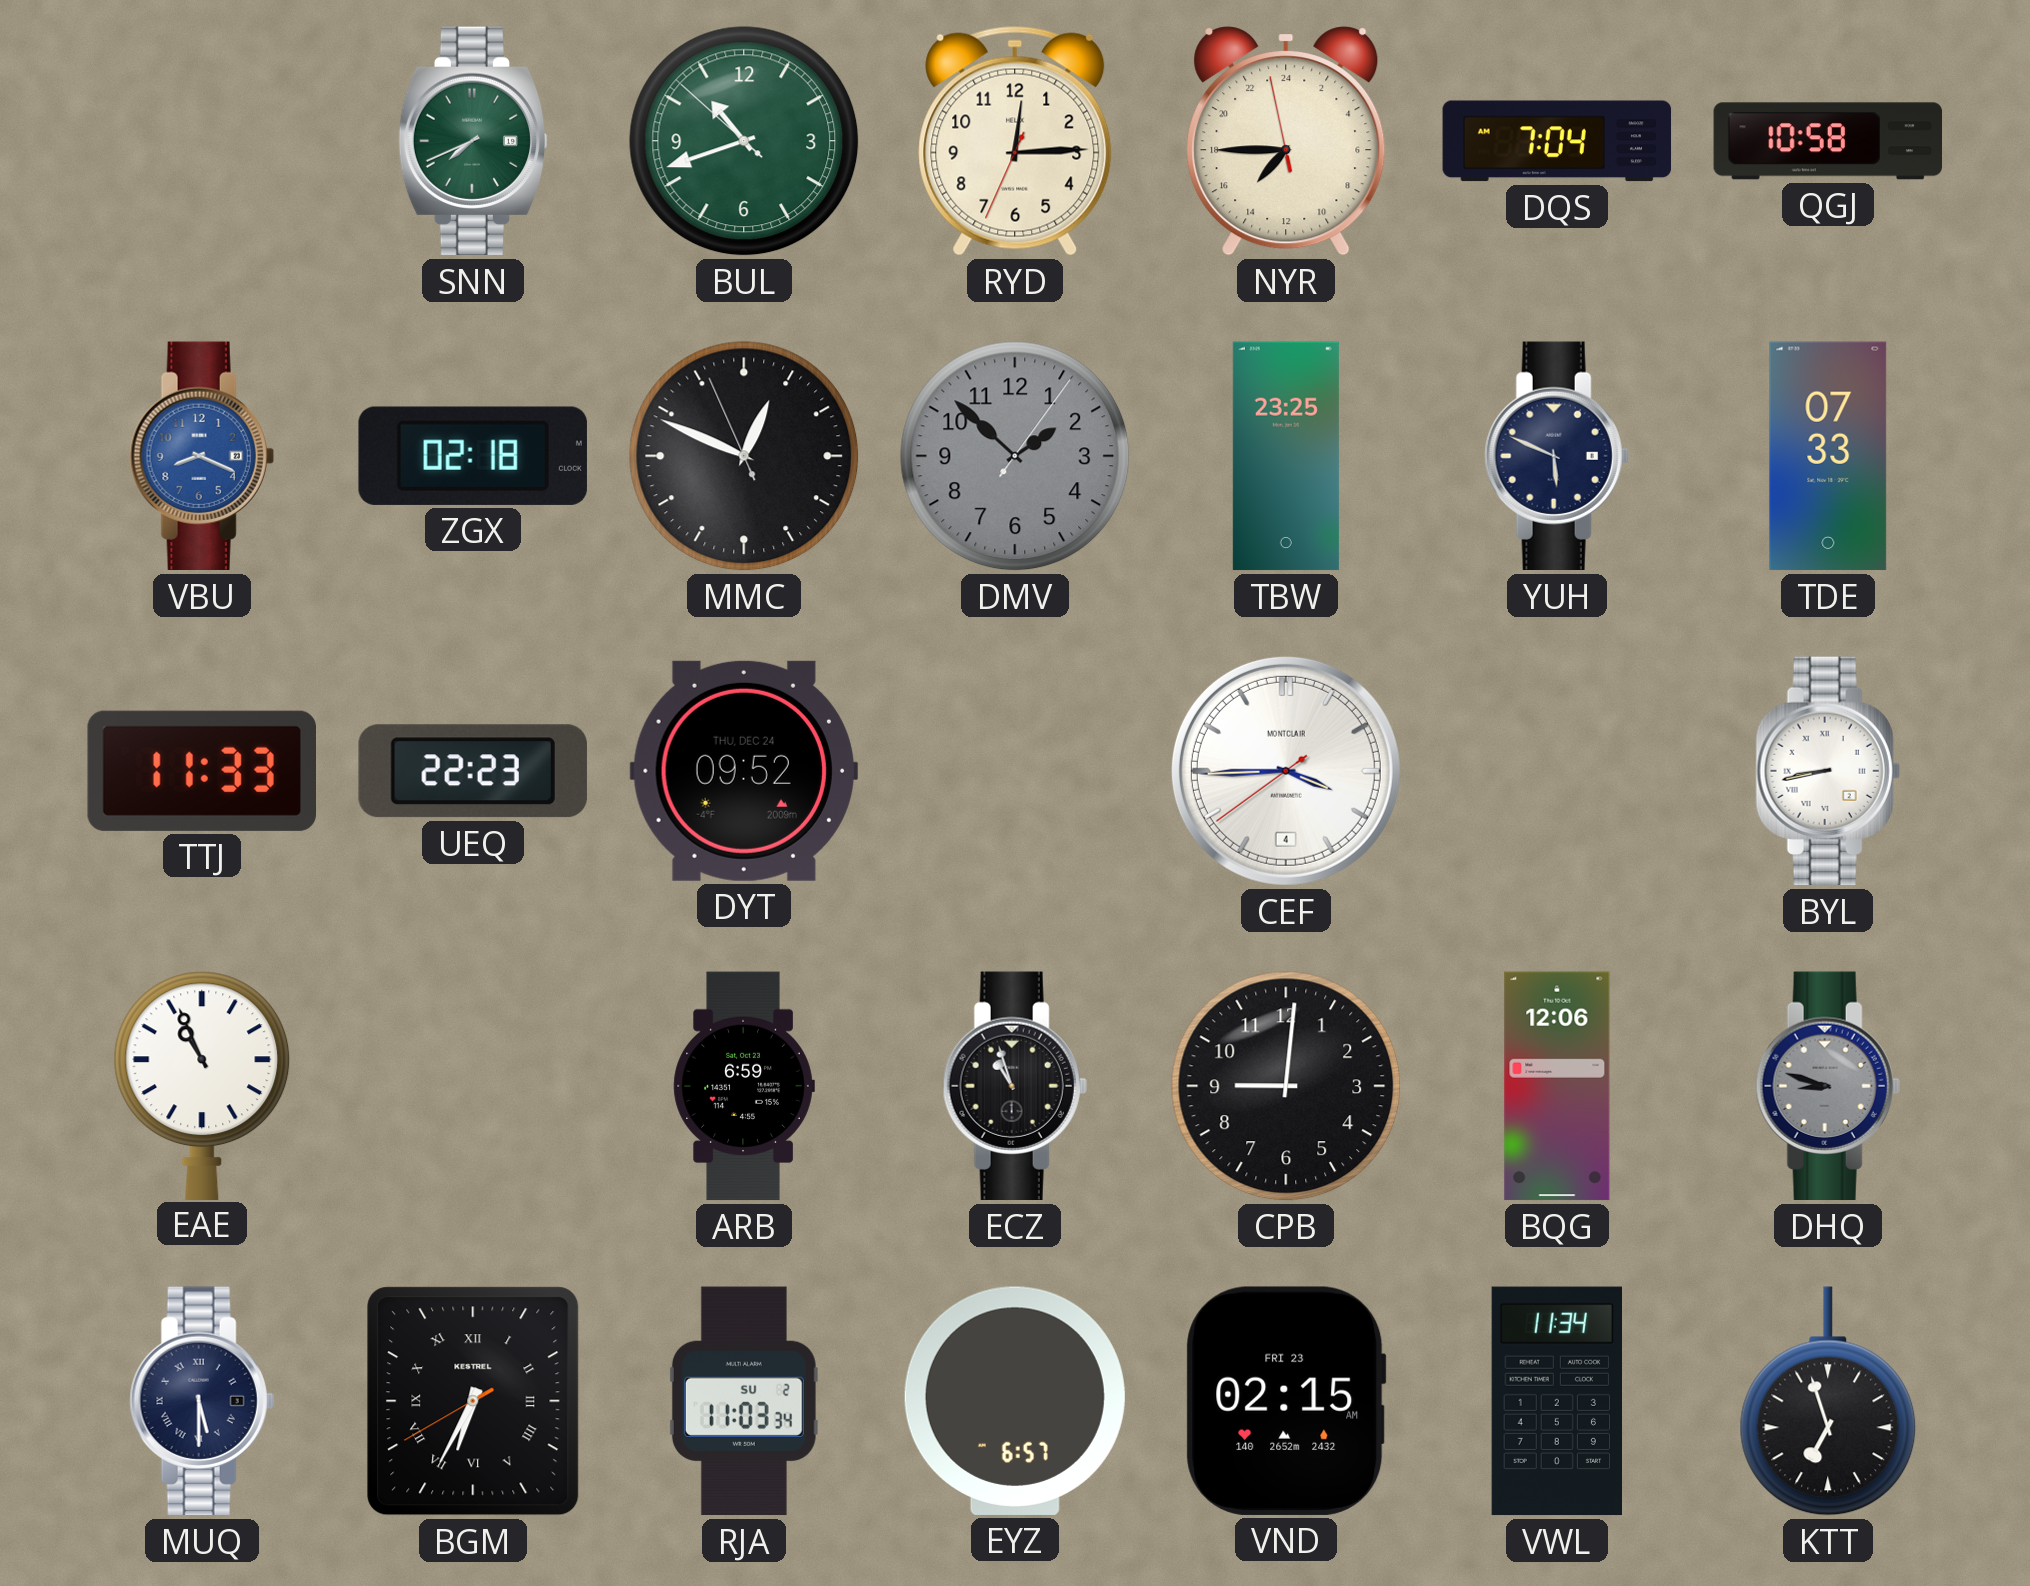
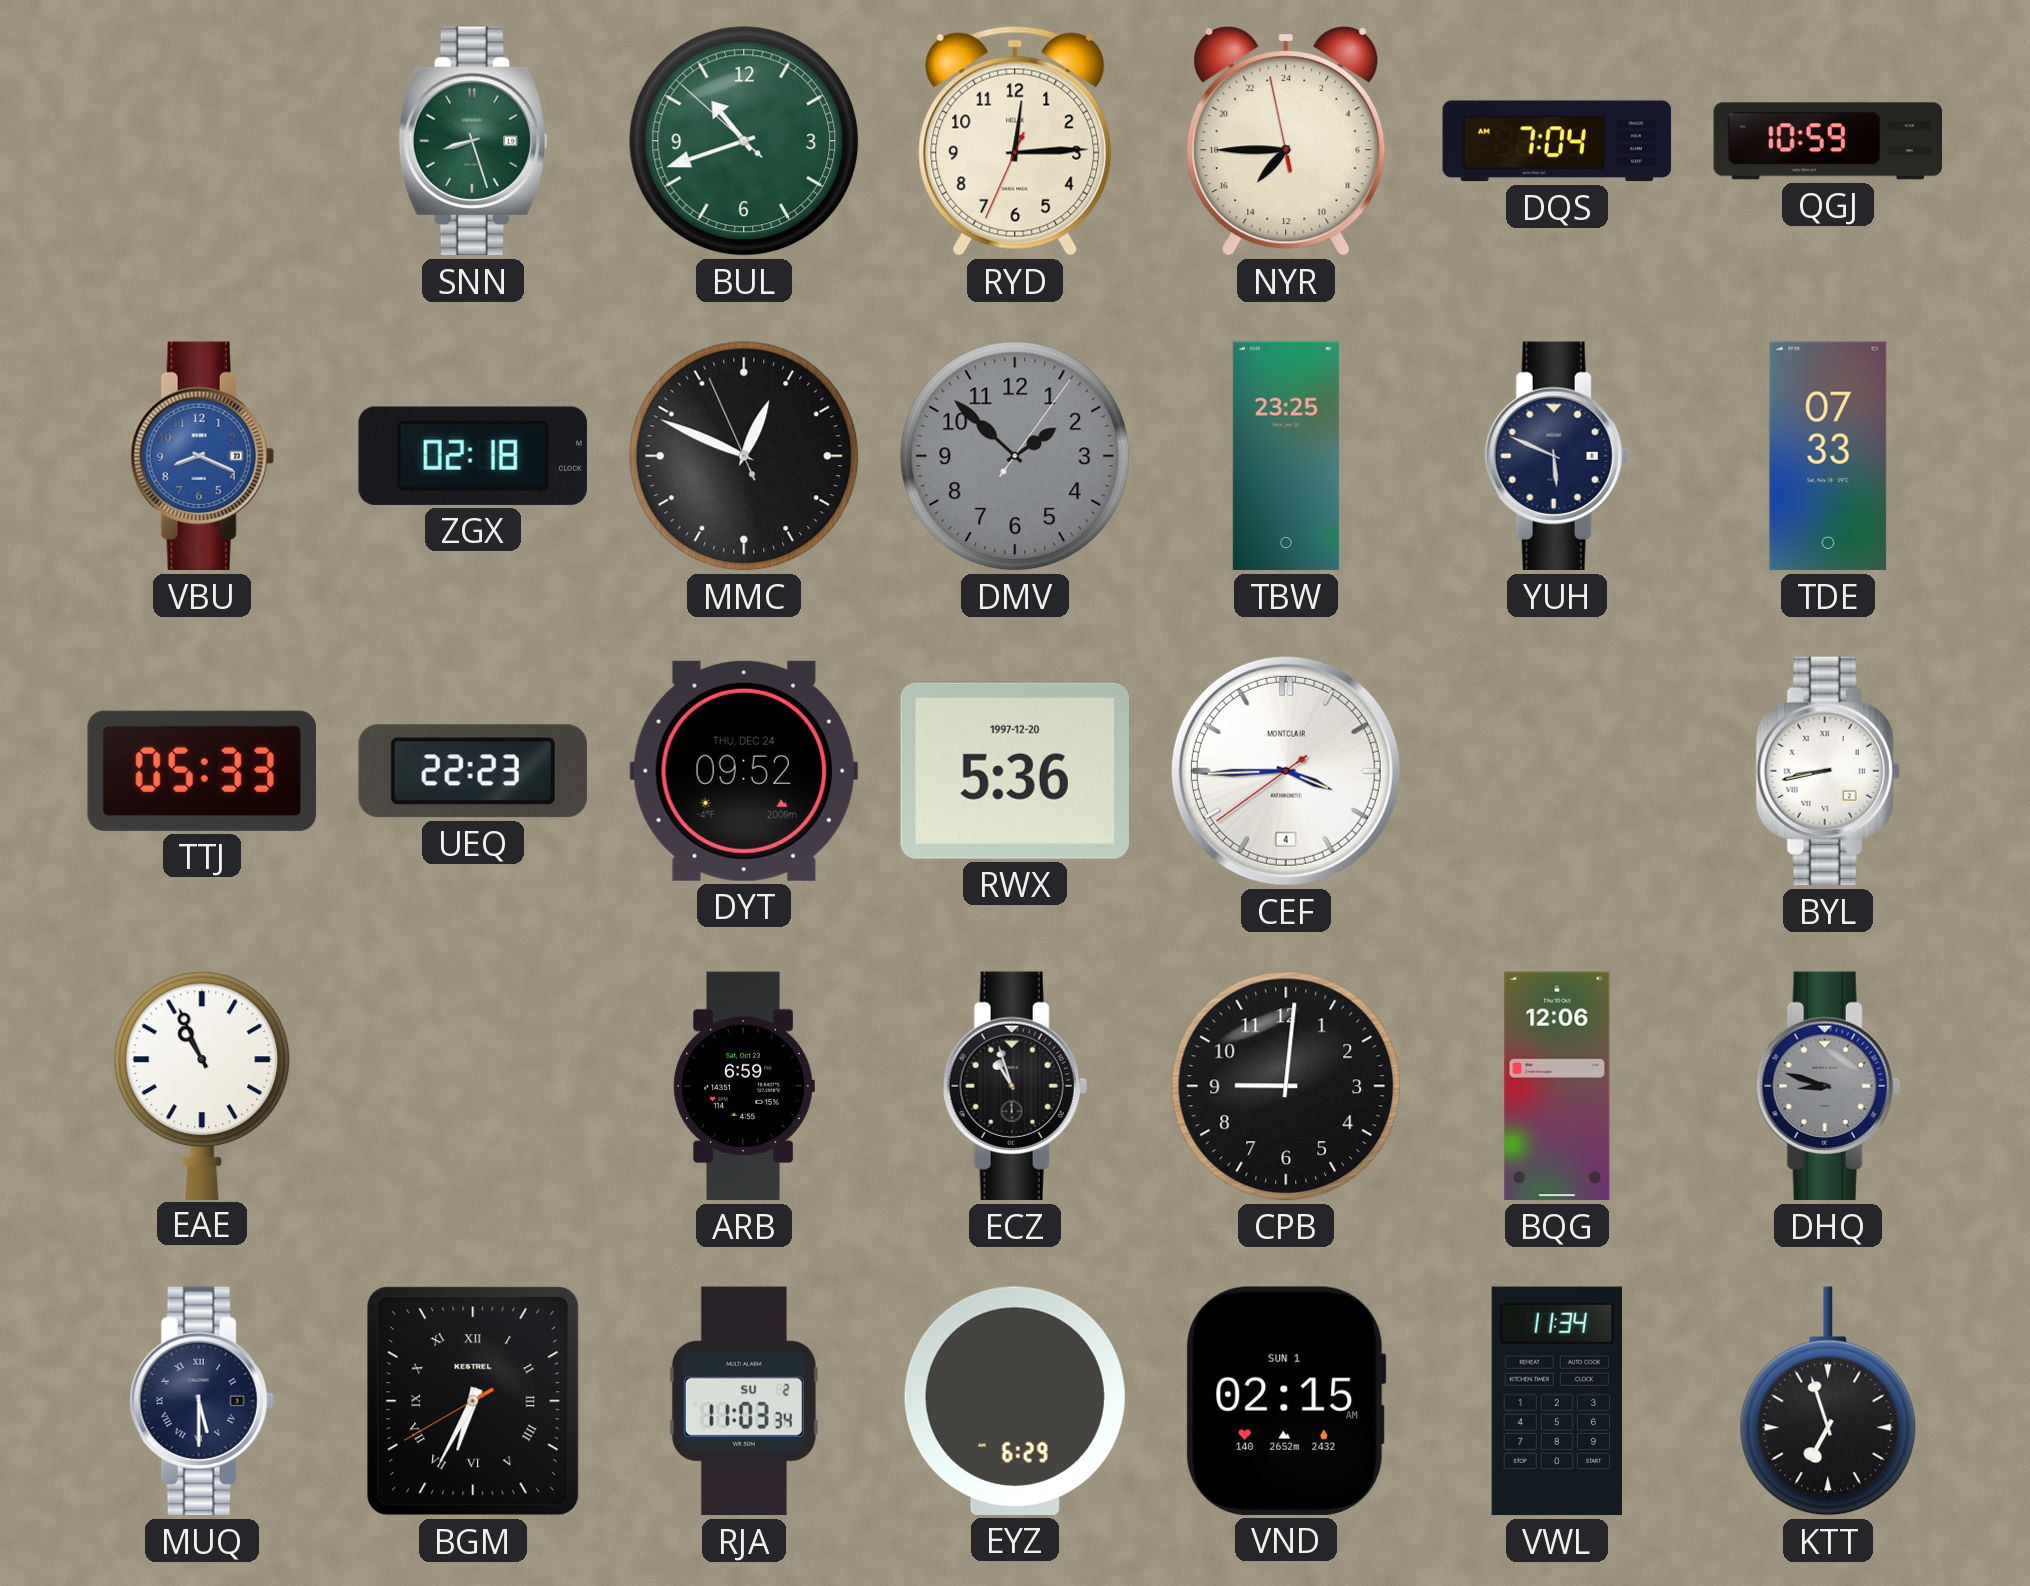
SNN: 7:41 -> 8:27
QGJ: 10:58 -> 10:59
TTJ: 11:33 -> 05:33
RWX: none -> 5:36
EYZ: 6:57 -> 6:29
VND date: FRI 23 -> SUN 1
